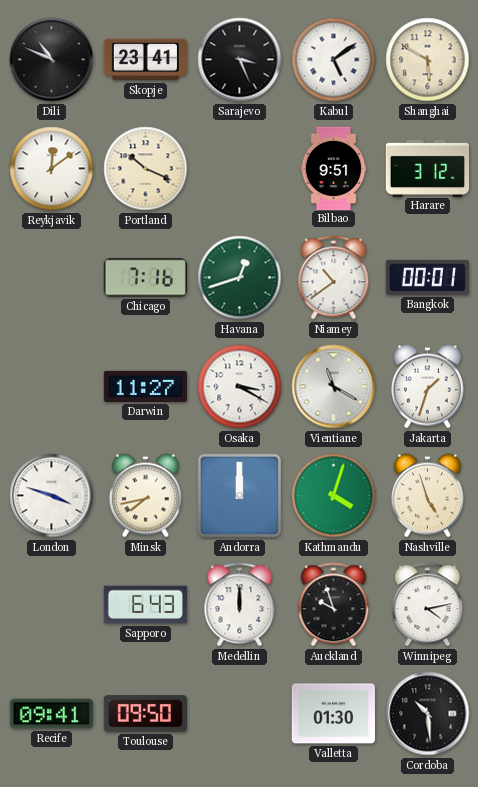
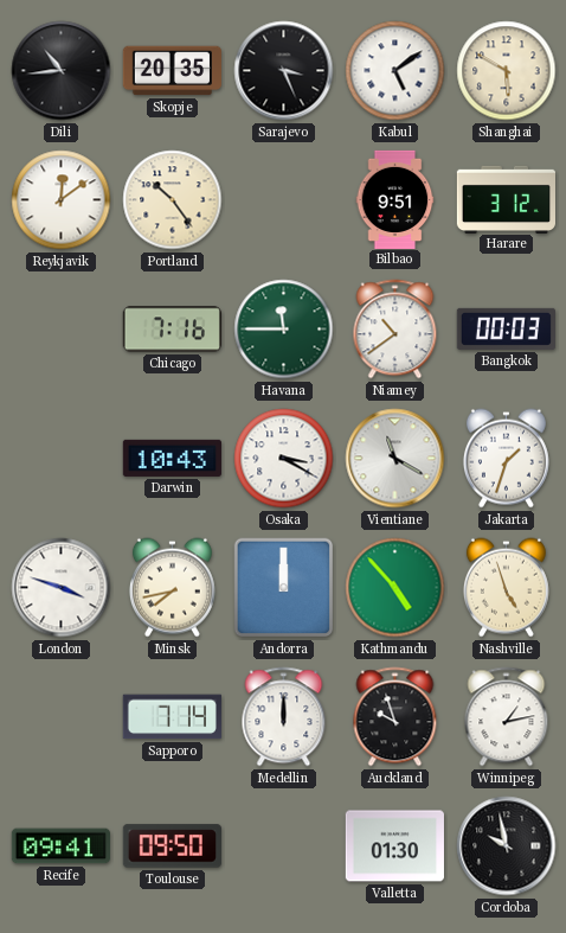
Dili: 10:49 -> 10:44
Skopje: 23:41 -> 20:35
Portland: 10:19 -> 10:24
Havana: 12:42 -> 11:45
Bangkok: 00:01 -> 00:03
Darwin: 11:27 -> 10:43
Kathmandu: 4:03 -> 4:53
Sapporo: 6:43 -> 7:14
Winnipeg: 4:13 -> 1:13
Cordoba: 10:29 -> 9:58
